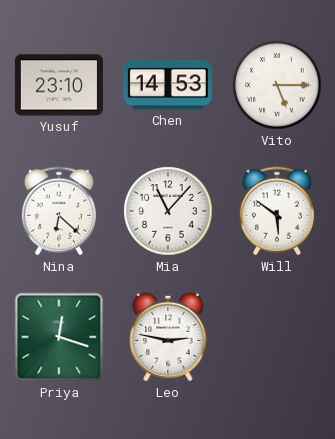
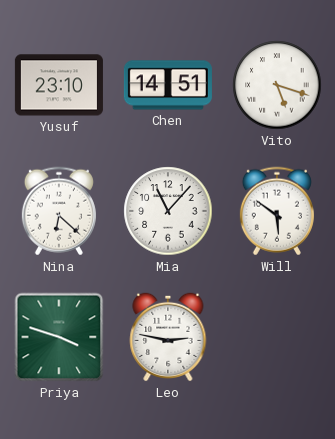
Chen: 14:53 -> 14:51
Vito: 5:15 -> 5:18
Priya: 12:18 -> 3:48
